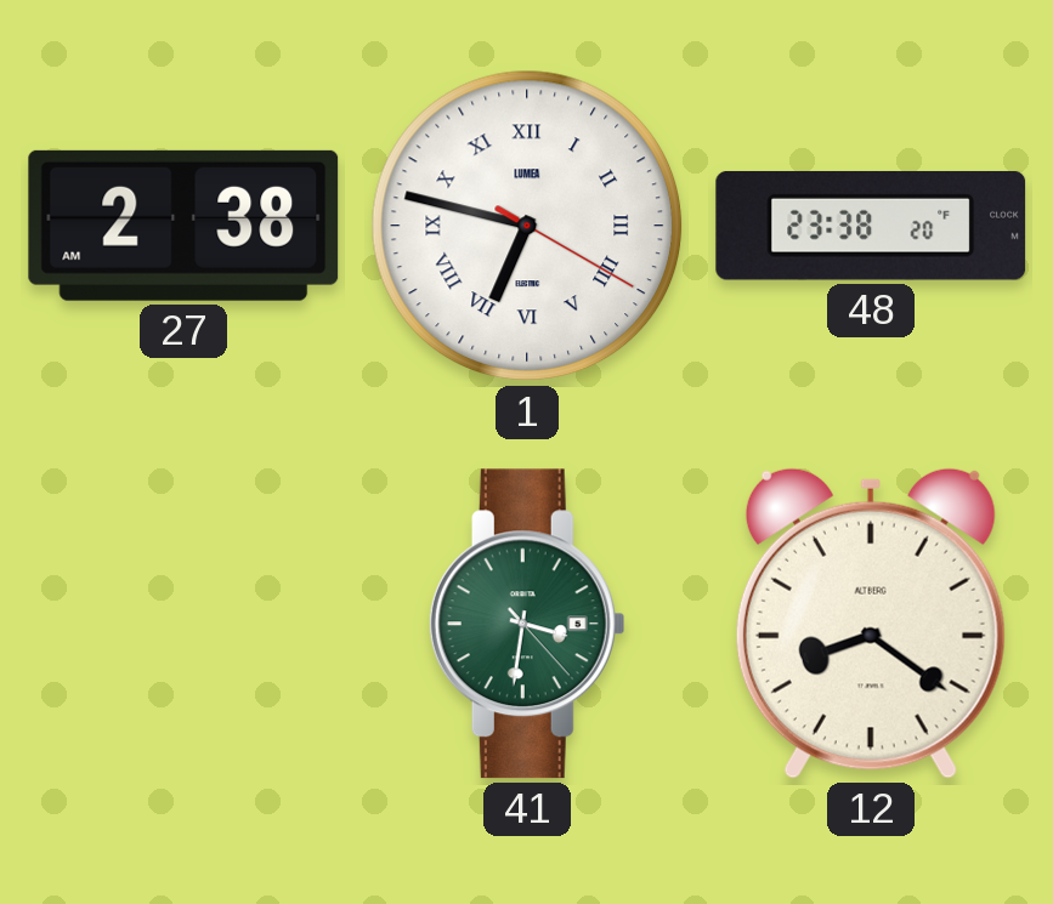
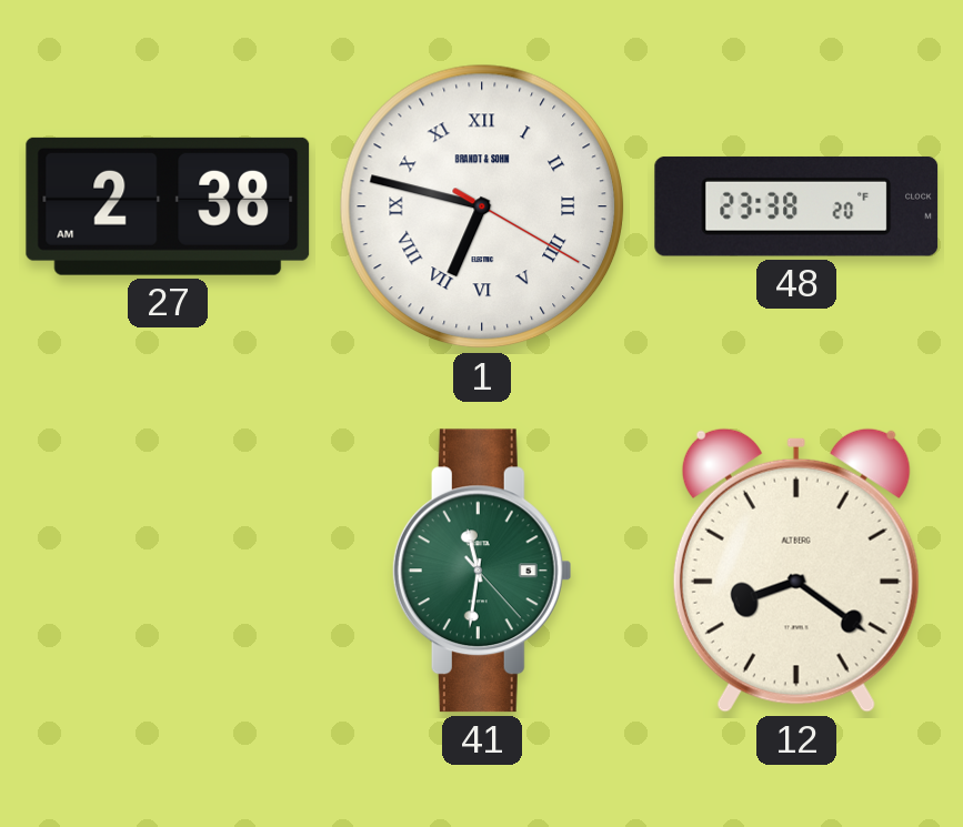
1 brand: LUMEA -> BRANDT & SOHN
41: 3:31 -> 11:31
